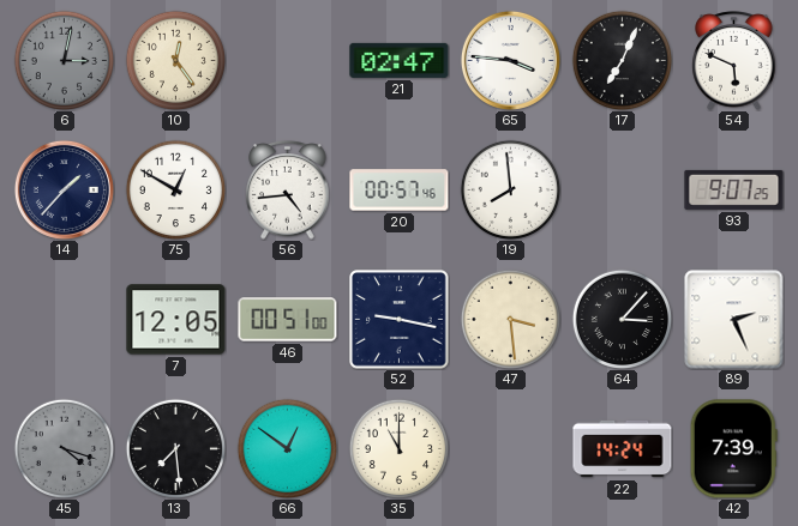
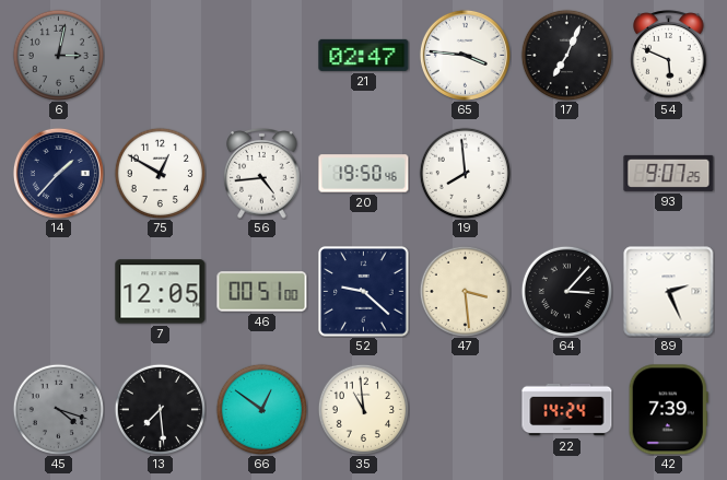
10: 12:24 -> none
20: 00:57 -> 19:50
52: 9:17 -> 9:22
35: 11:00 -> 10:59
